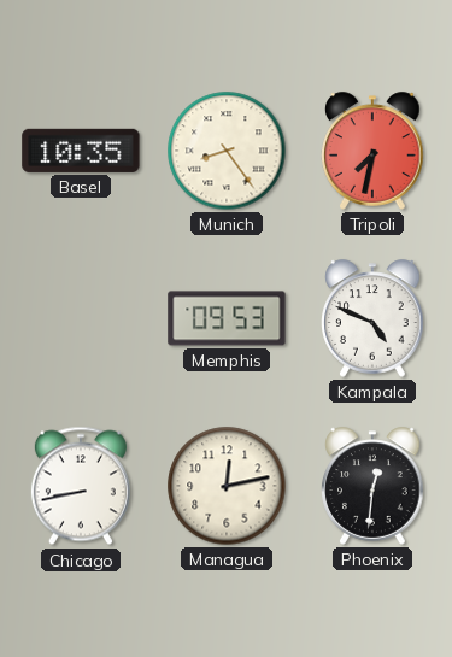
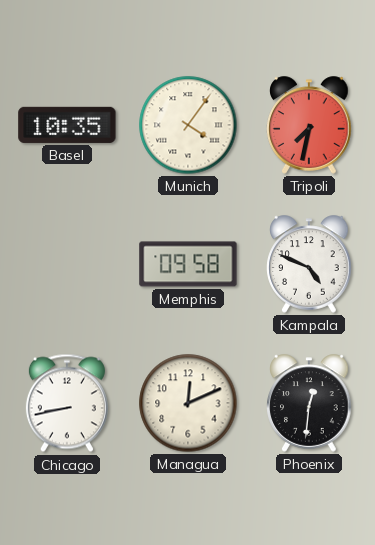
Munich: 8:24 -> 4:06
Memphis: 09:53 -> 09:58
Managua: 12:13 -> 12:11
